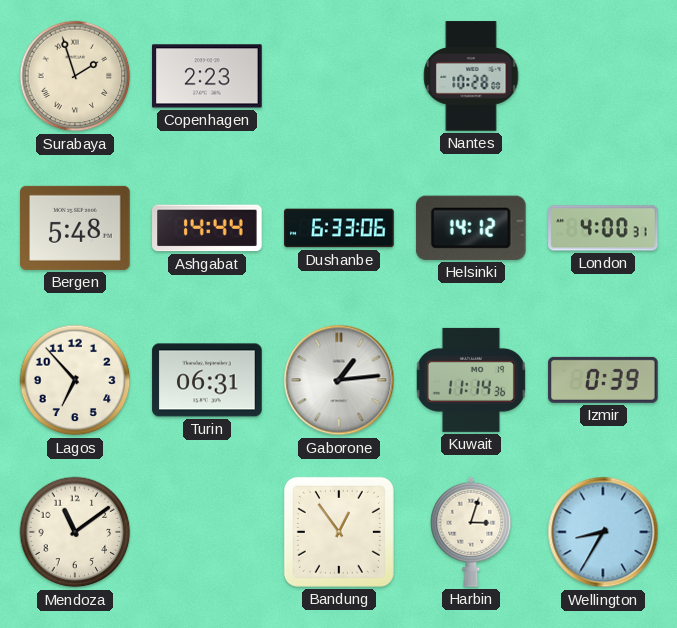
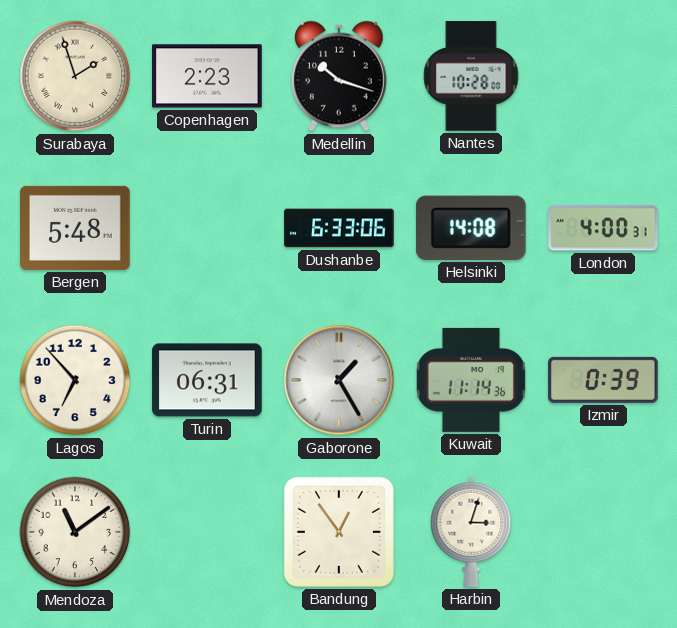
Medellin: none -> 10:18
Ashgabat: 14:44 -> none
Helsinki: 14:12 -> 14:08
Gaborone: 1:14 -> 1:25
Wellington: 8:35 -> none
